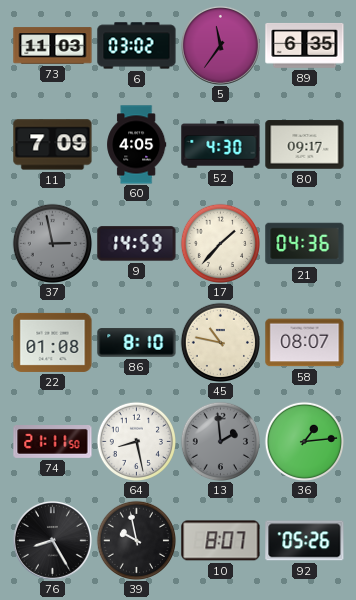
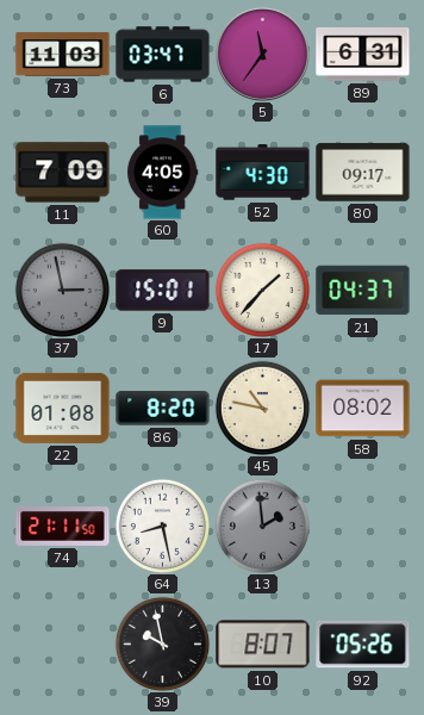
6: 03:02 -> 03:47
89: 6:35 -> 6:31
9: 14:59 -> 15:01
21: 04:36 -> 04:37
86: 8:10 -> 8:20
58: 08:07 -> 08:02
36: 1:14 -> none
76: 8:25 -> none
